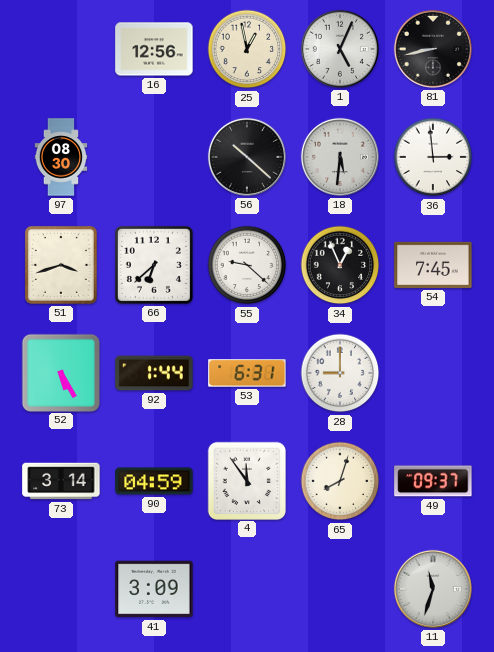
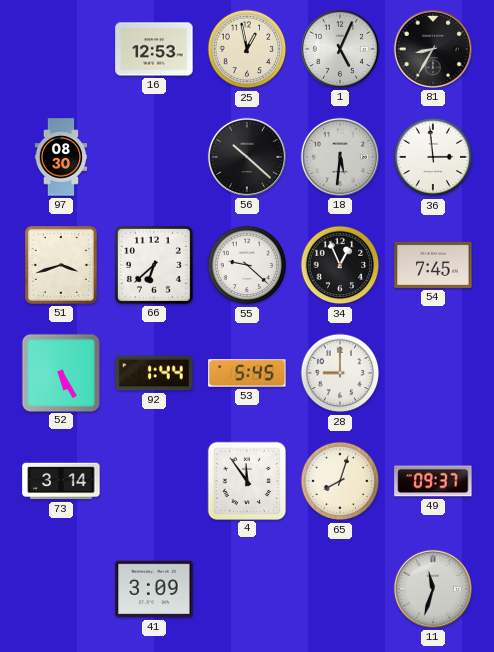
16: 12:56 -> 12:53
81: 8:43 -> 8:35
53: 6:31 -> 5:45
90: 04:59 -> none
